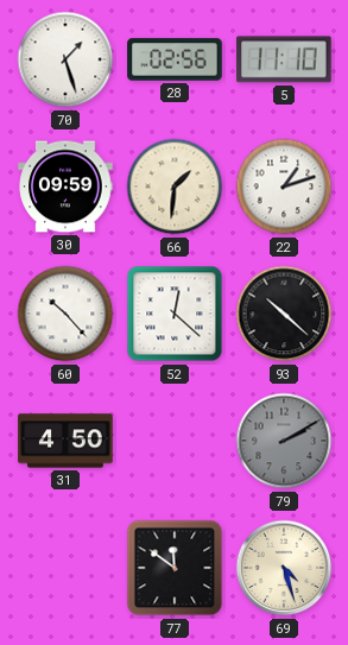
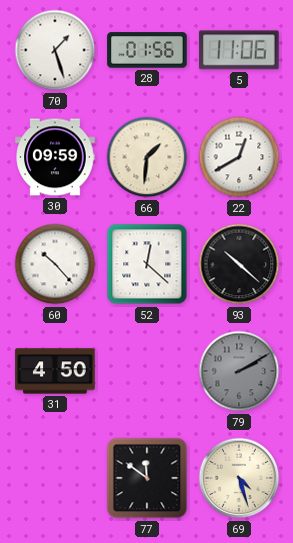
28: 02:56 -> 01:56
5: 11:10 -> 11:06
22: 1:12 -> 12:40
